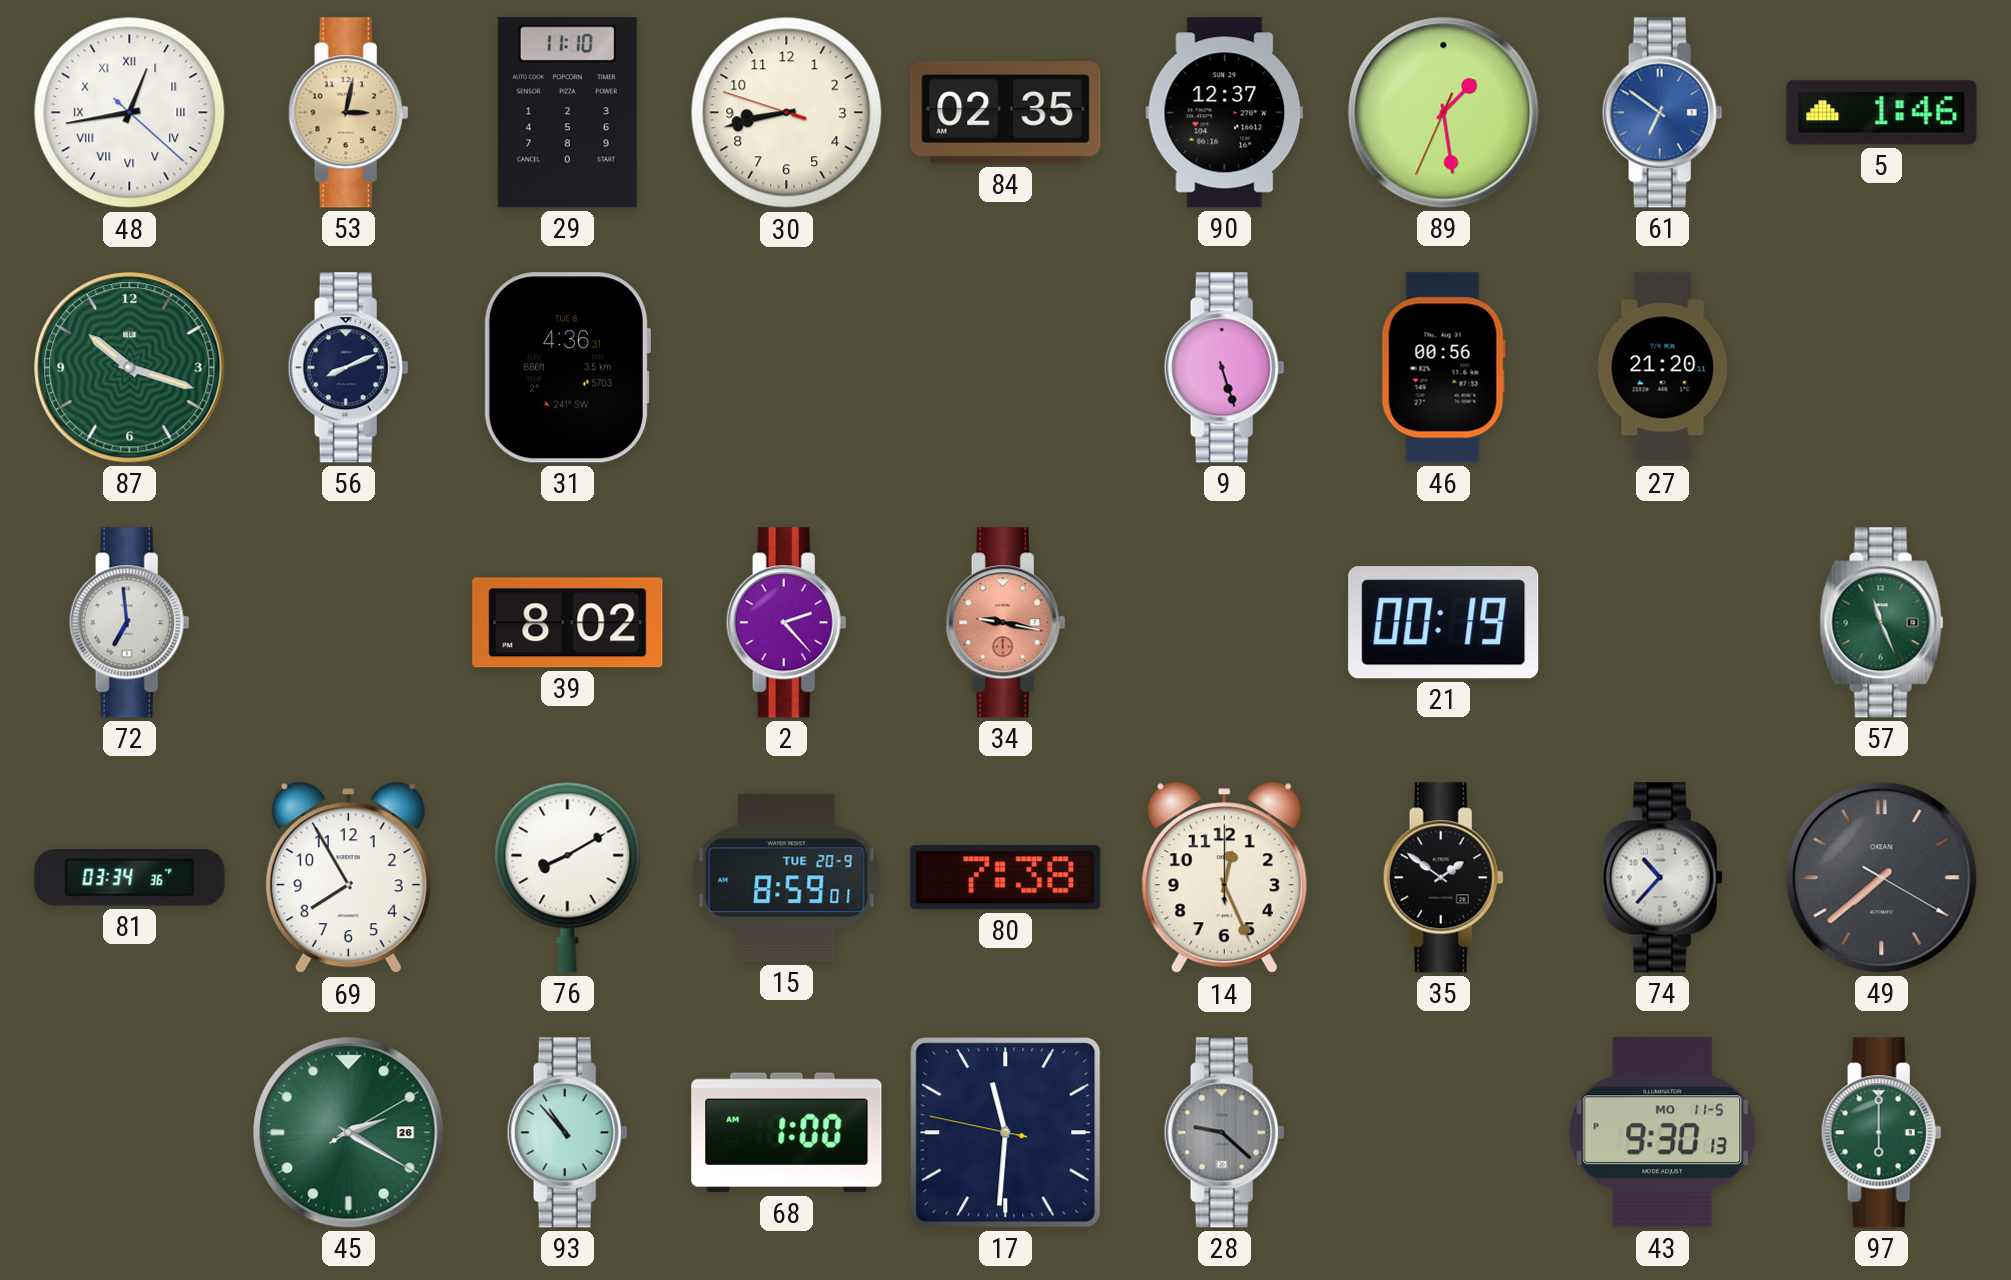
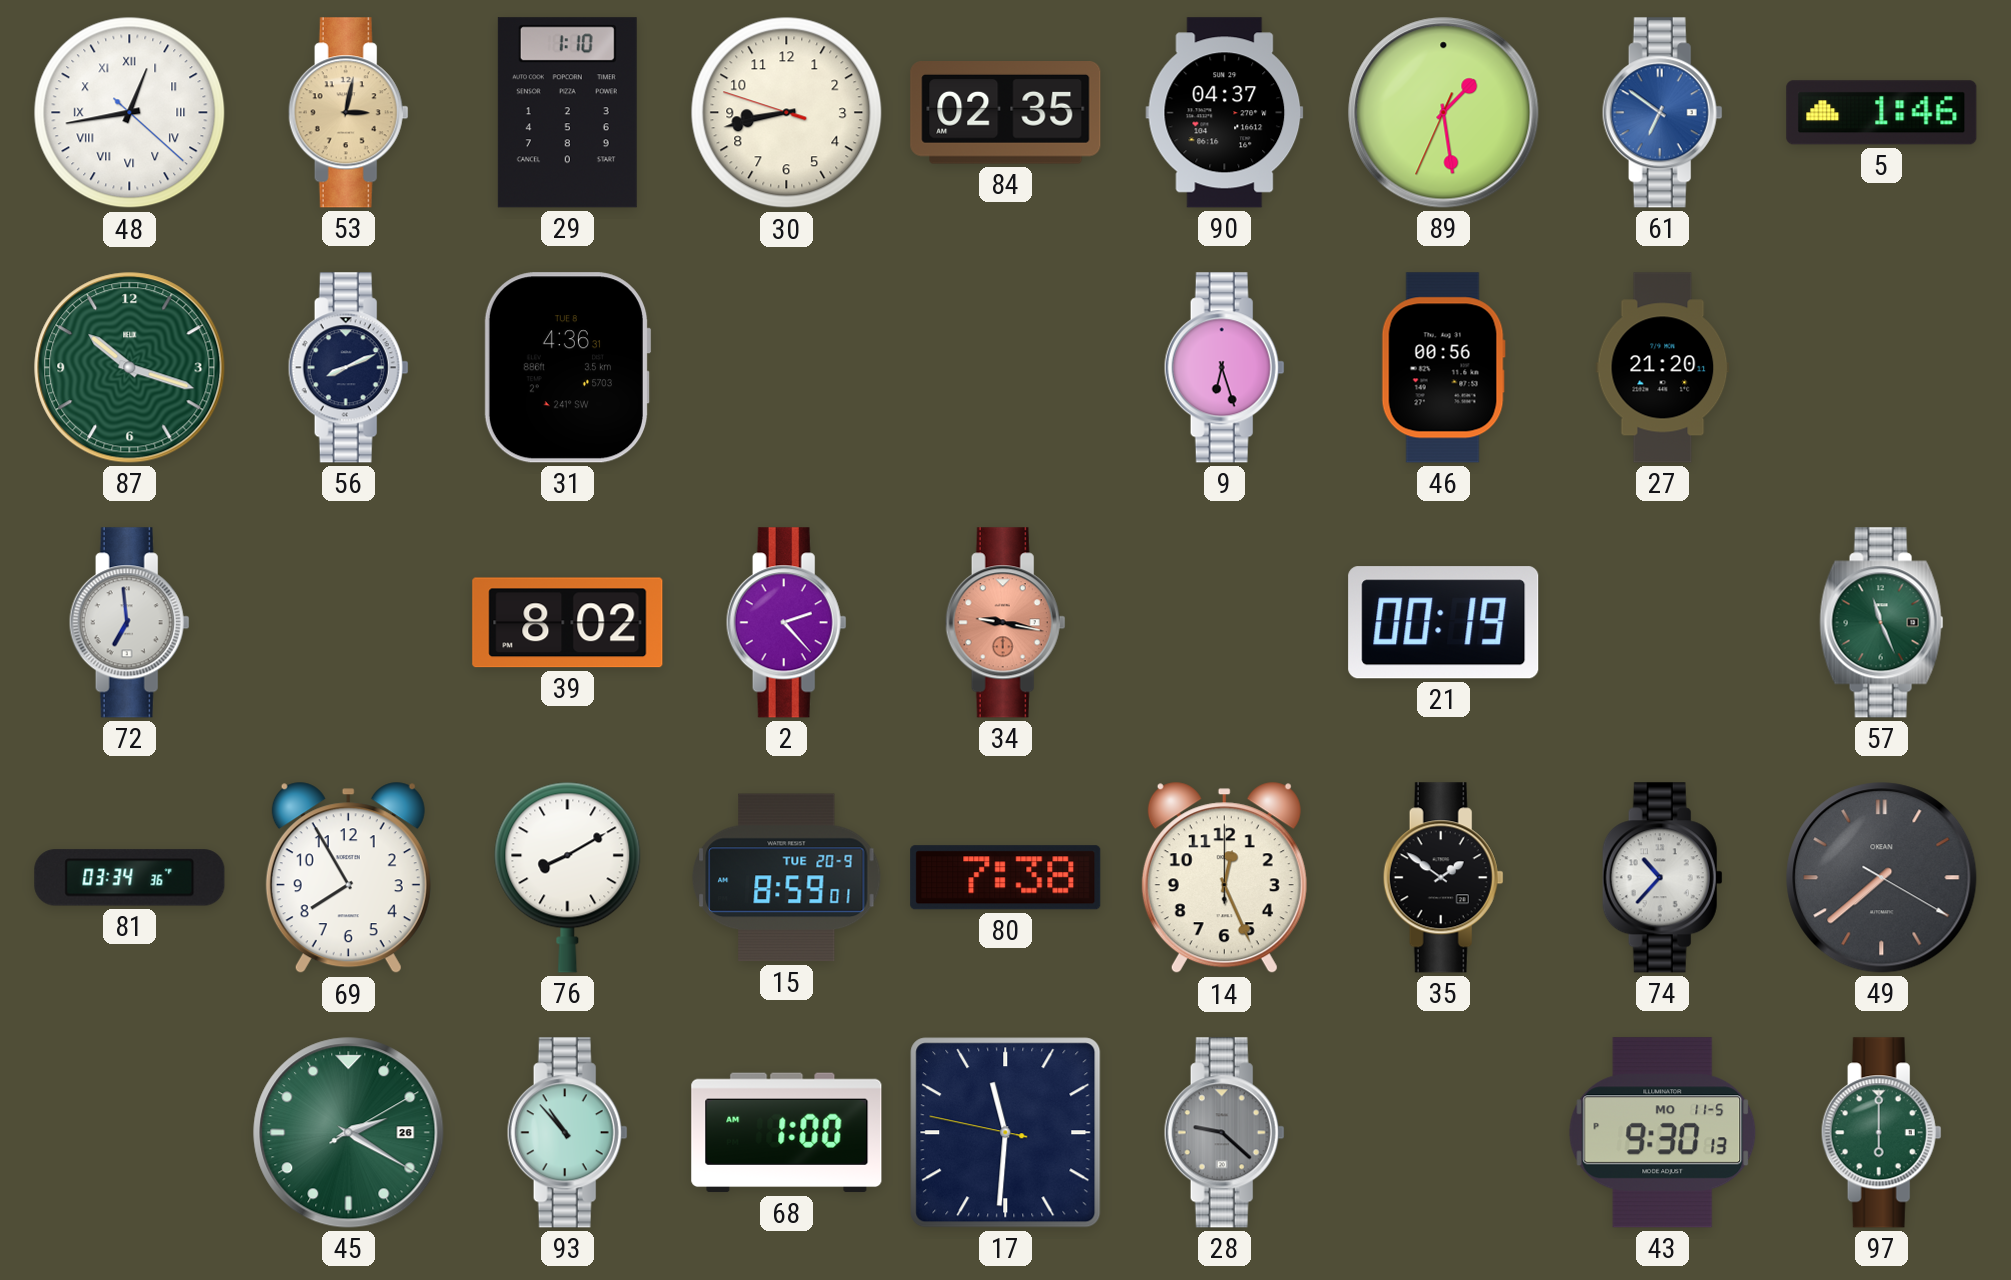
29: 11:10 -> 1:10
90: 12:37 -> 04:37
9: 5:27 -> 6:27
